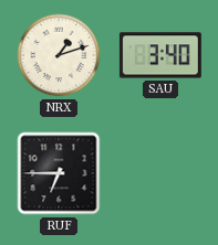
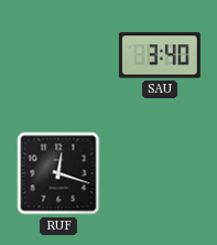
NRX: 1:12 -> none
RUF: 6:45 -> 12:18
